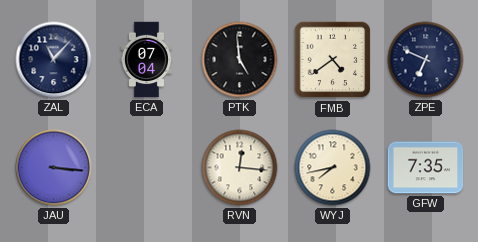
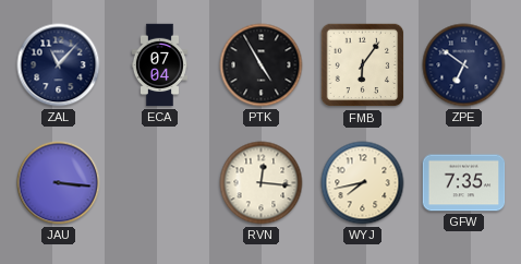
PTK: 4:59 -> 4:55
FMB: 4:39 -> 6:06
ZPE: 6:49 -> 6:51
